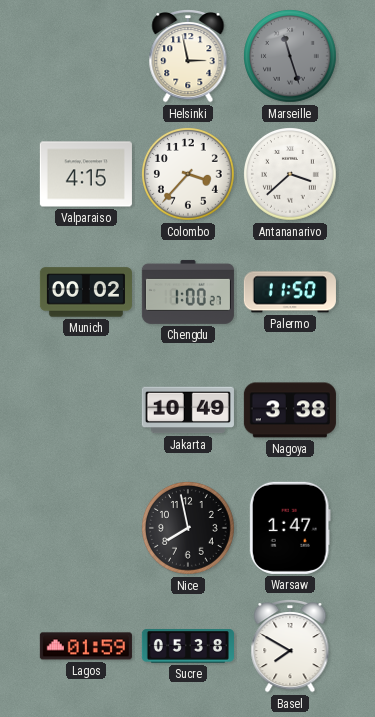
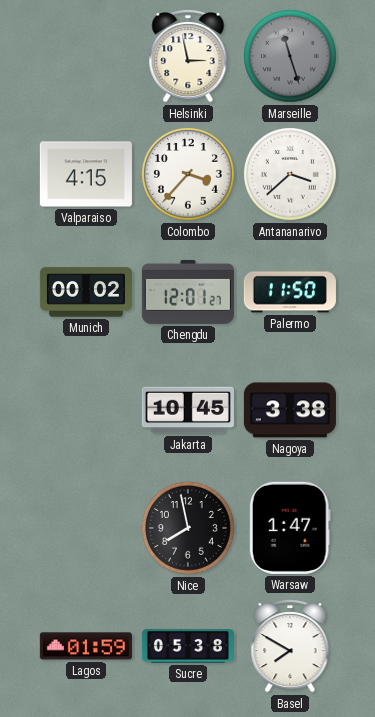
Chengdu: 1:00 -> 12:01
Jakarta: 10:49 -> 10:45
